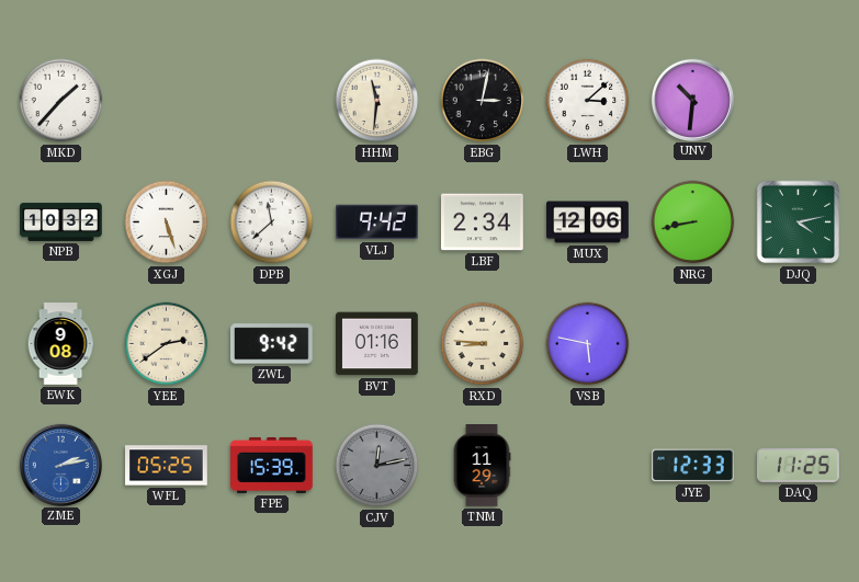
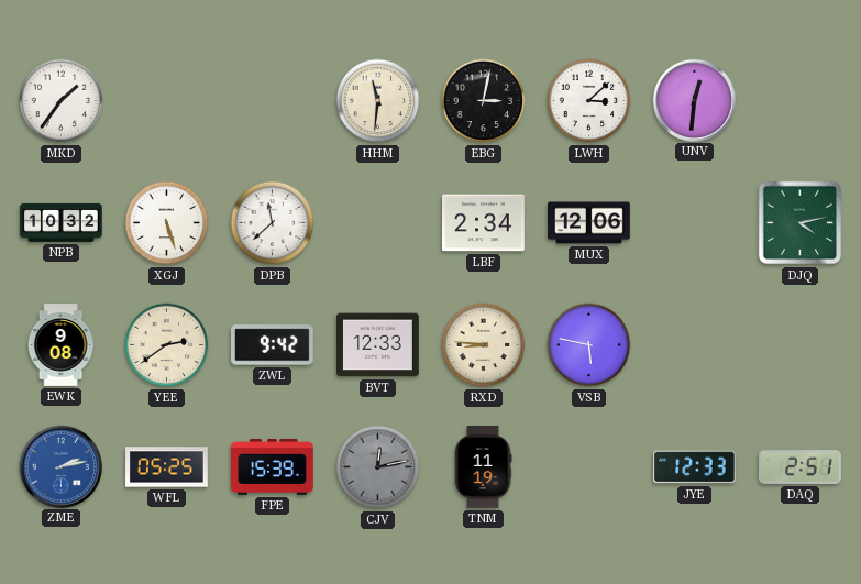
MKD: 1:37 -> 1:36
UNV: 10:31 -> 12:31
VLJ: 9:42 -> none
NRG: 8:43 -> none
BVT: 01:16 -> 12:33
TNM: 11:29 -> 11:19
DAQ: 11:25 -> 2:51
